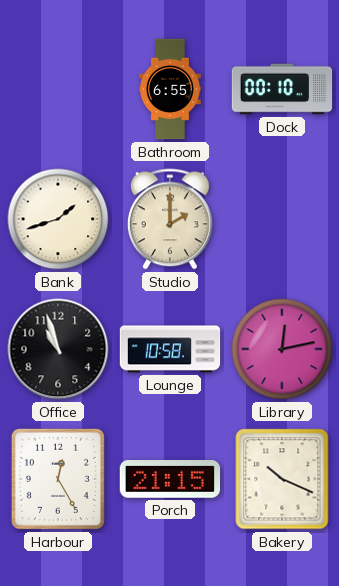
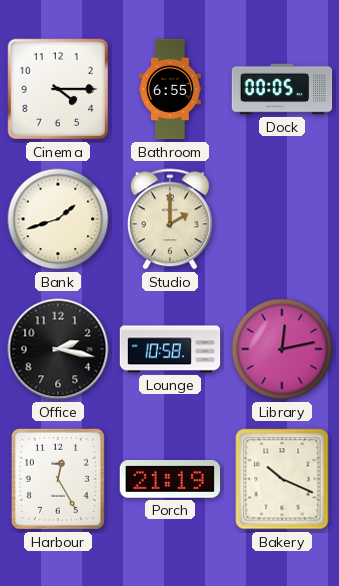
Cinema: none -> 4:15
Dock: 00:10 -> 00:05
Office: 10:57 -> 2:17
Porch: 21:15 -> 21:19
